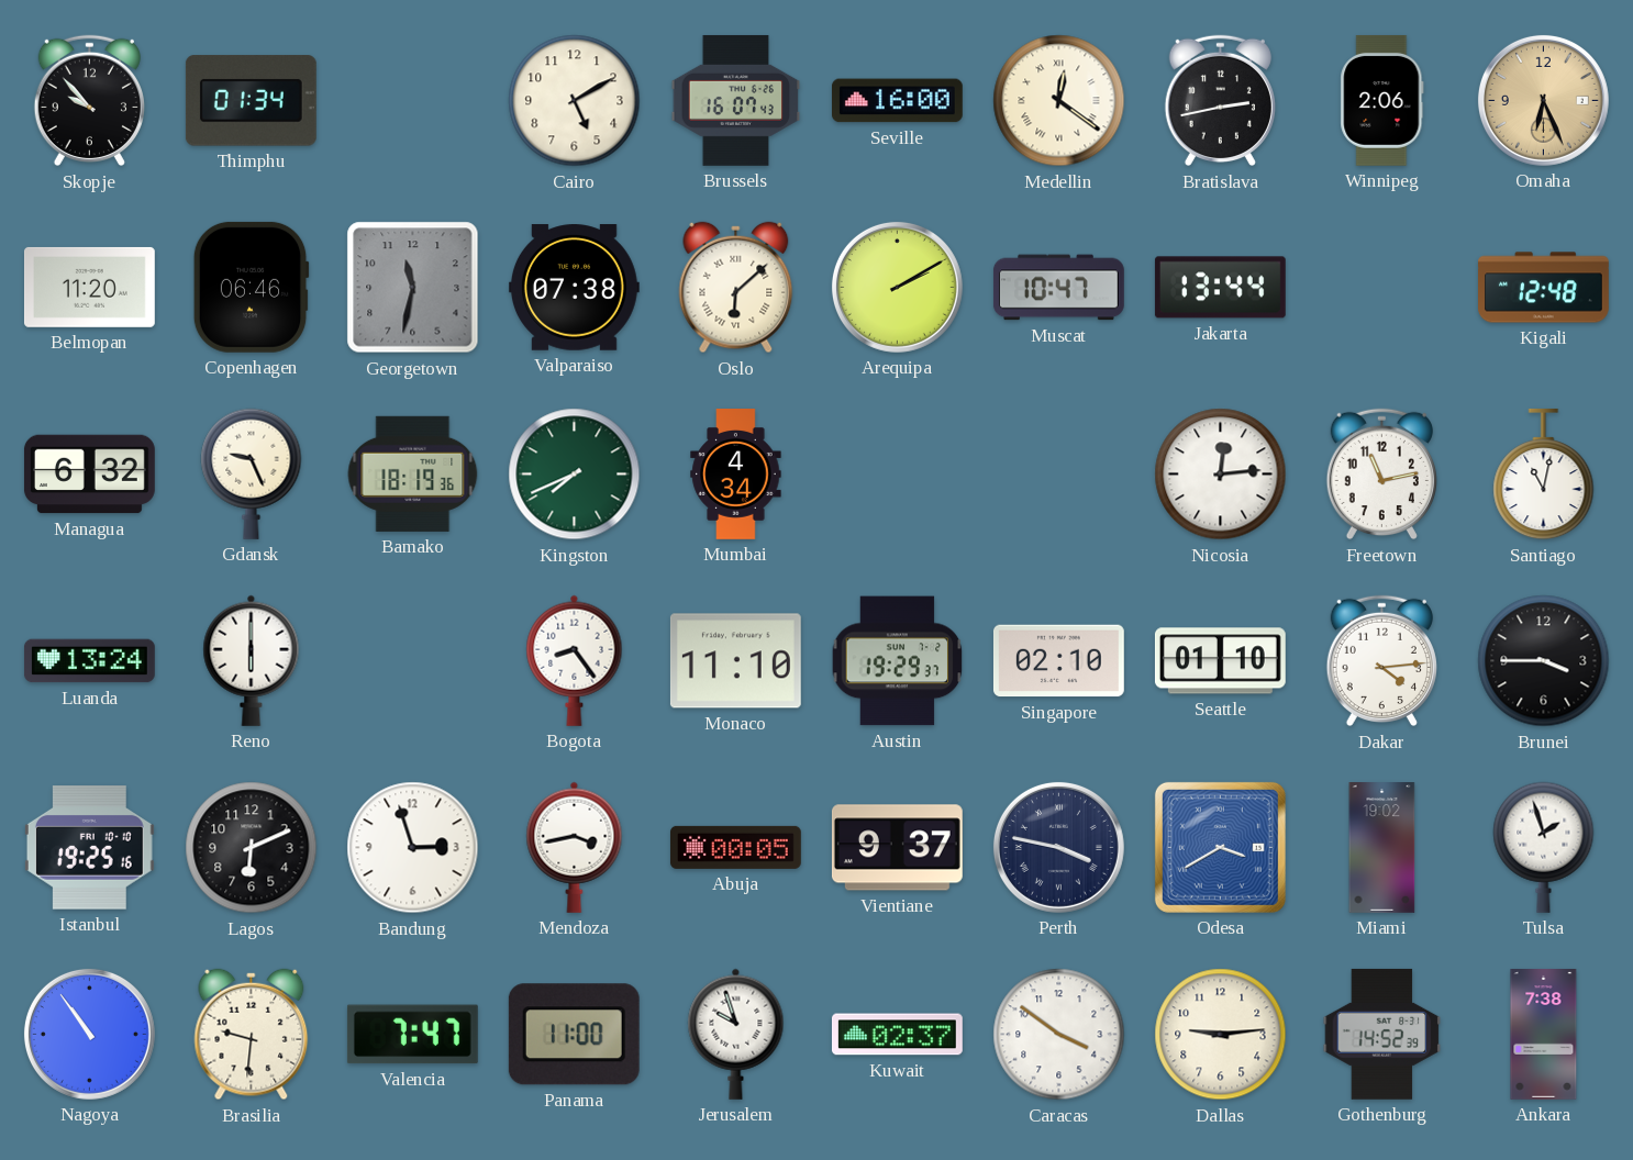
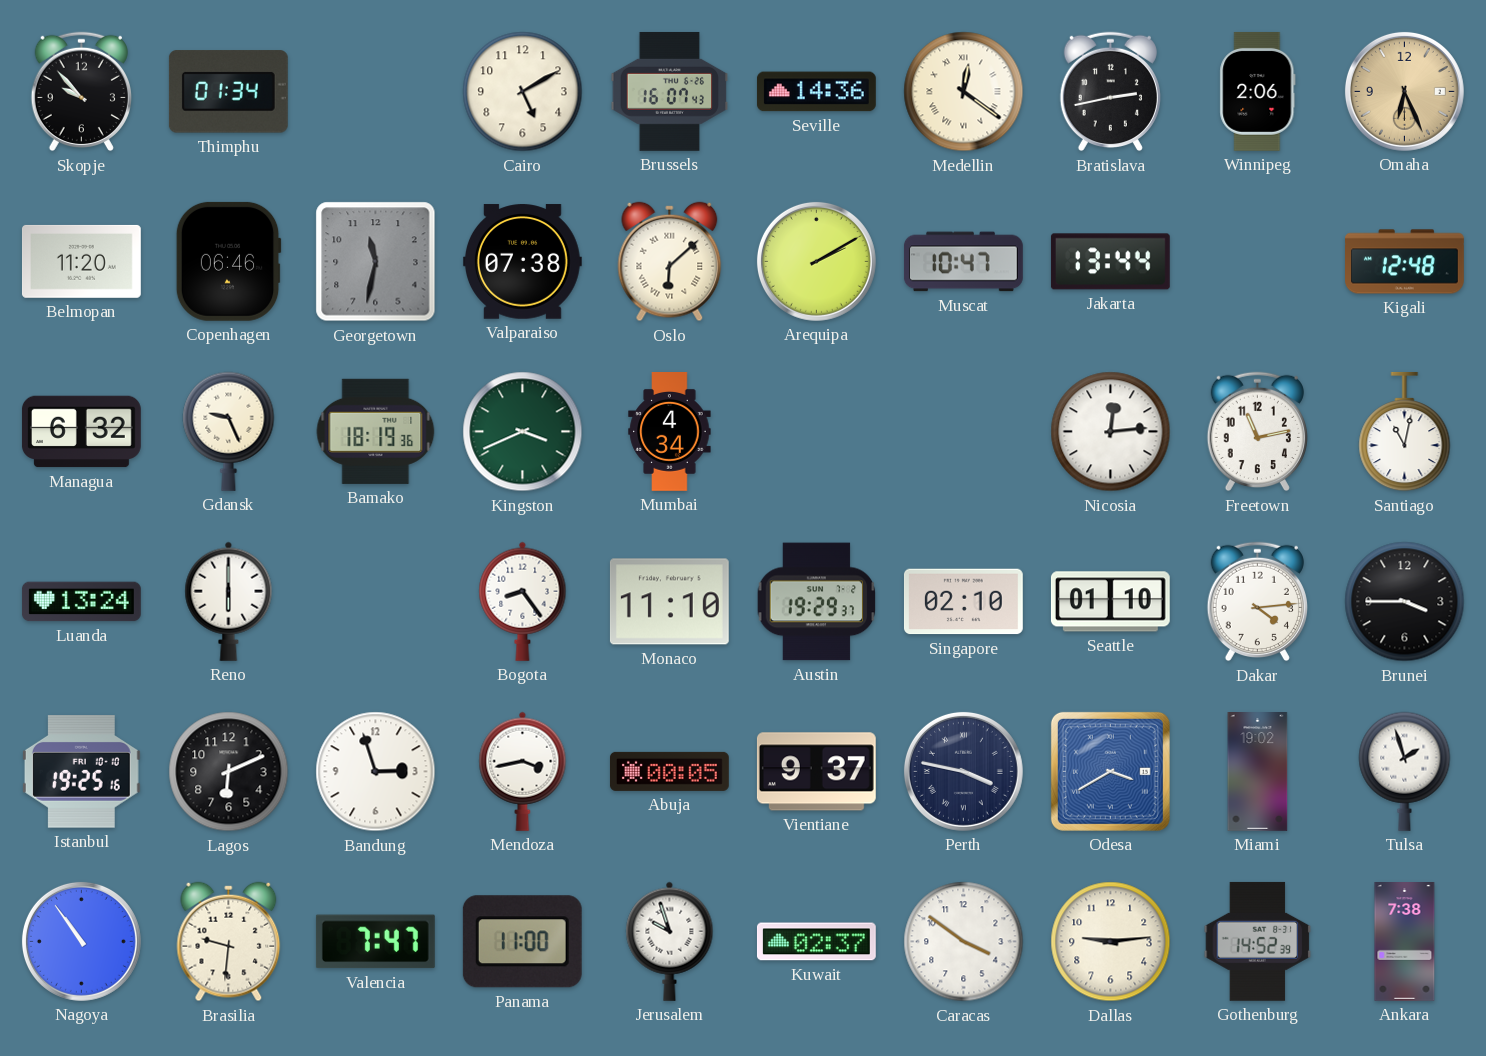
Seville: 16:00 -> 14:36
Kingston: 7:41 -> 3:41
